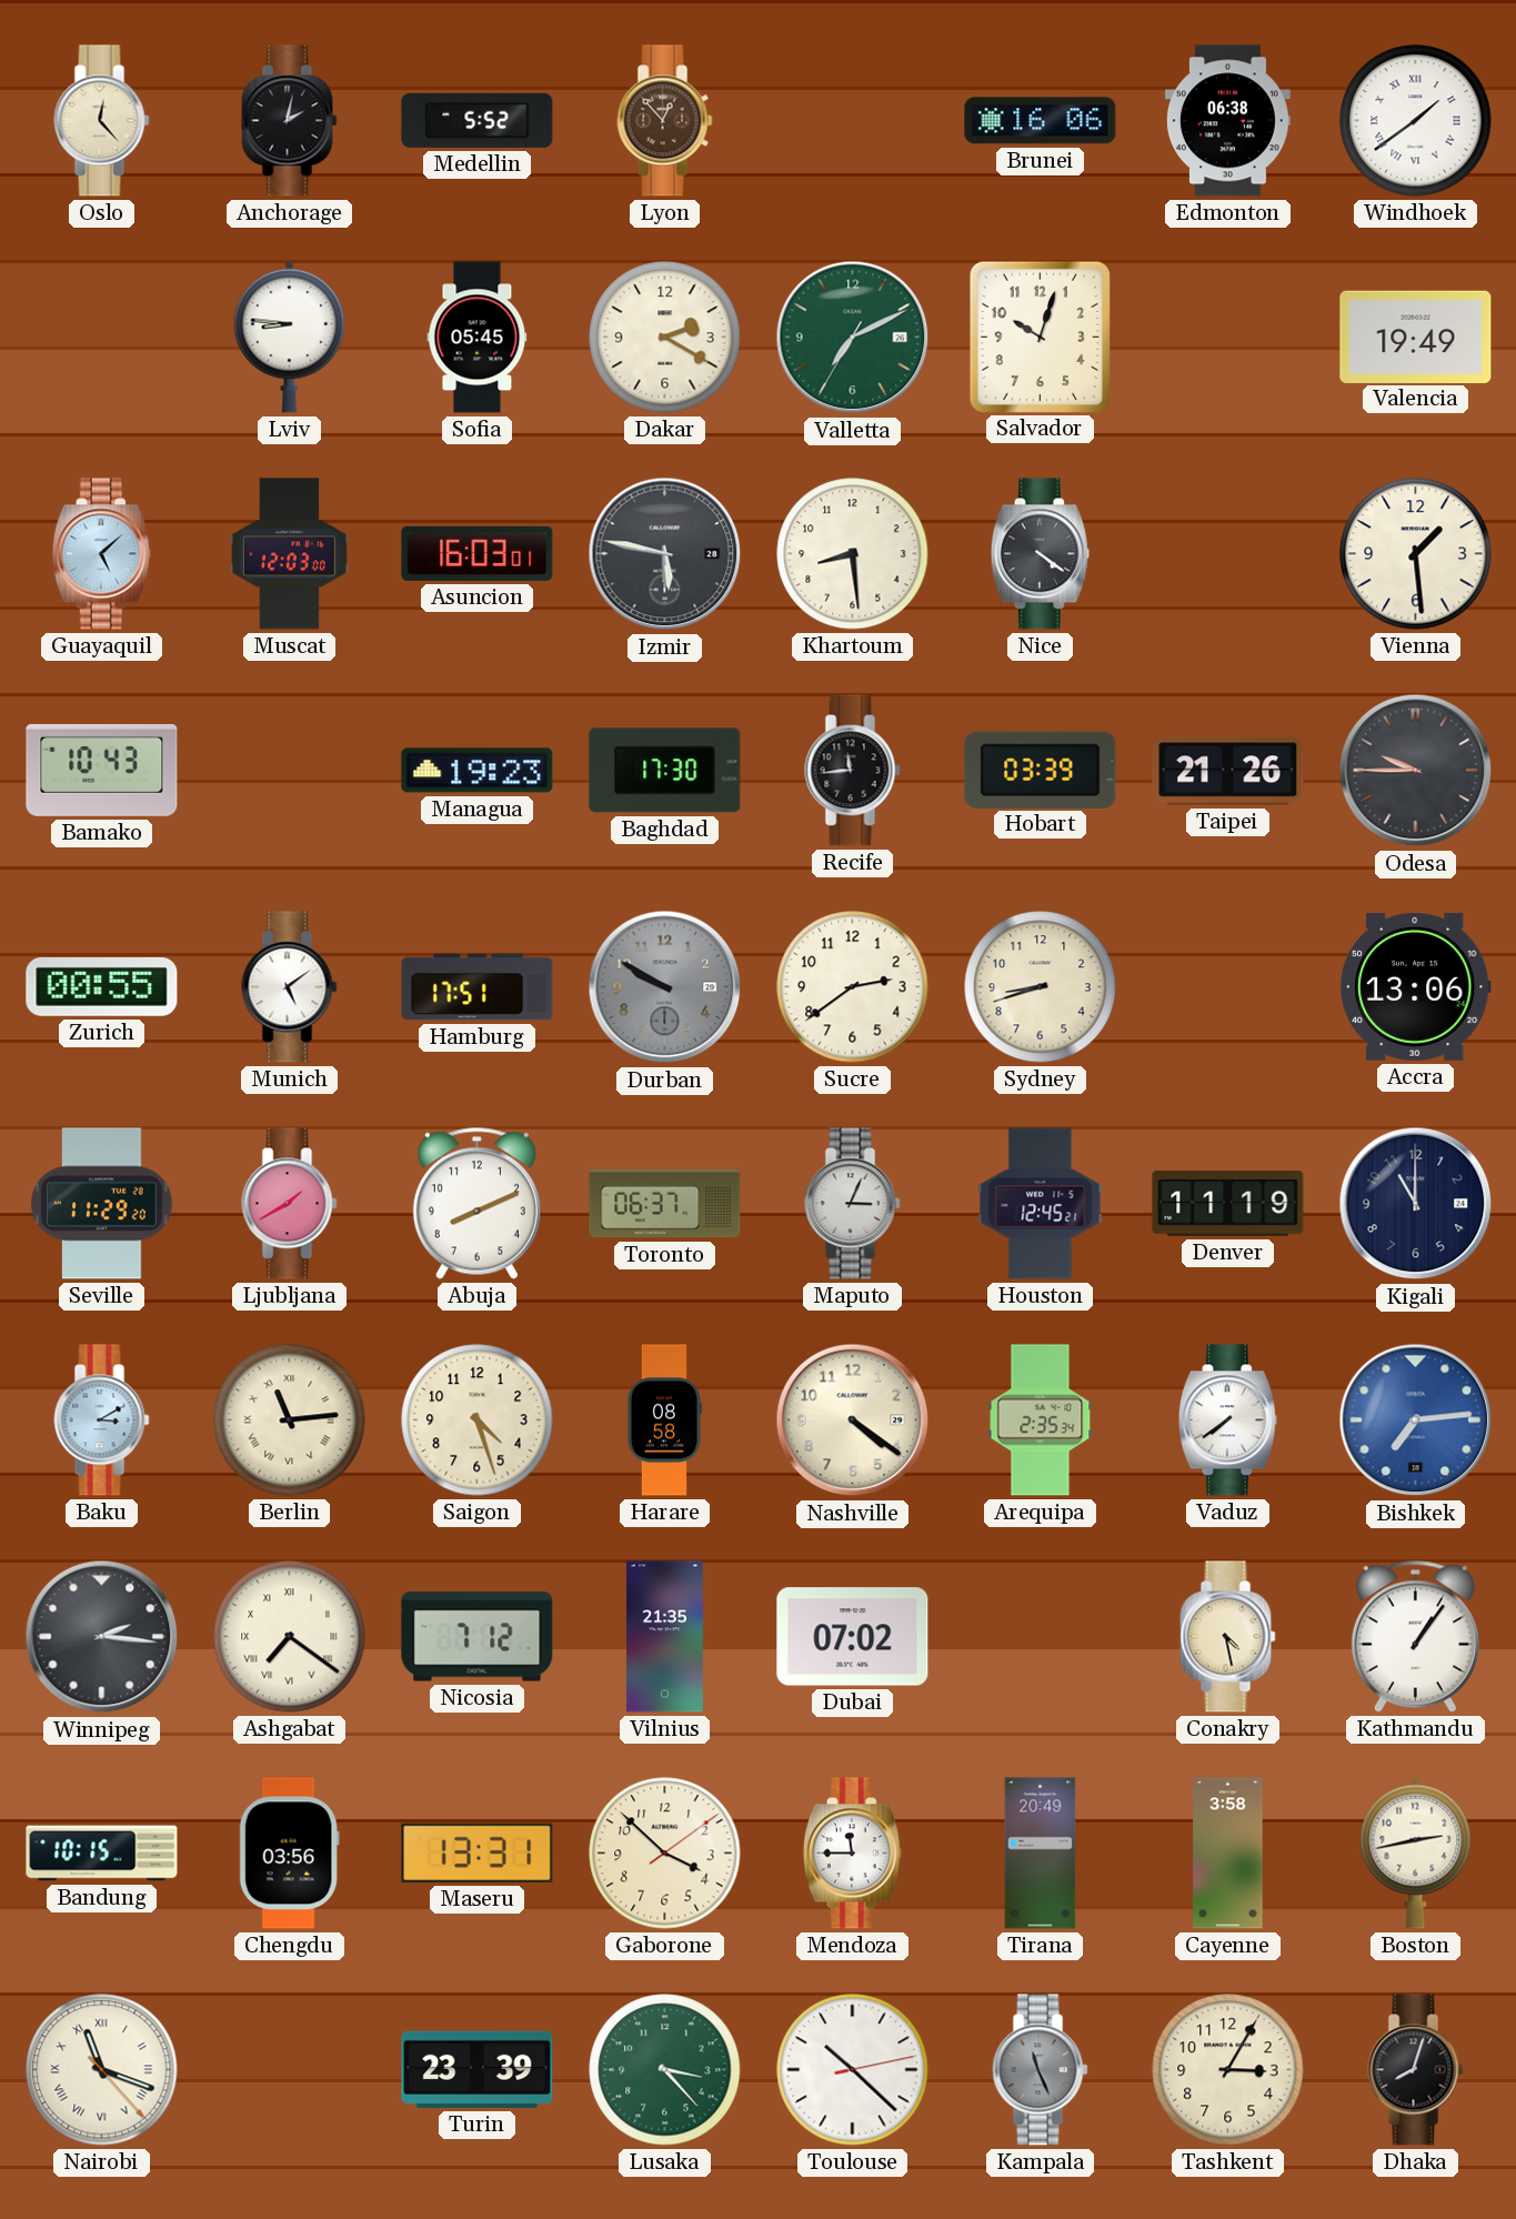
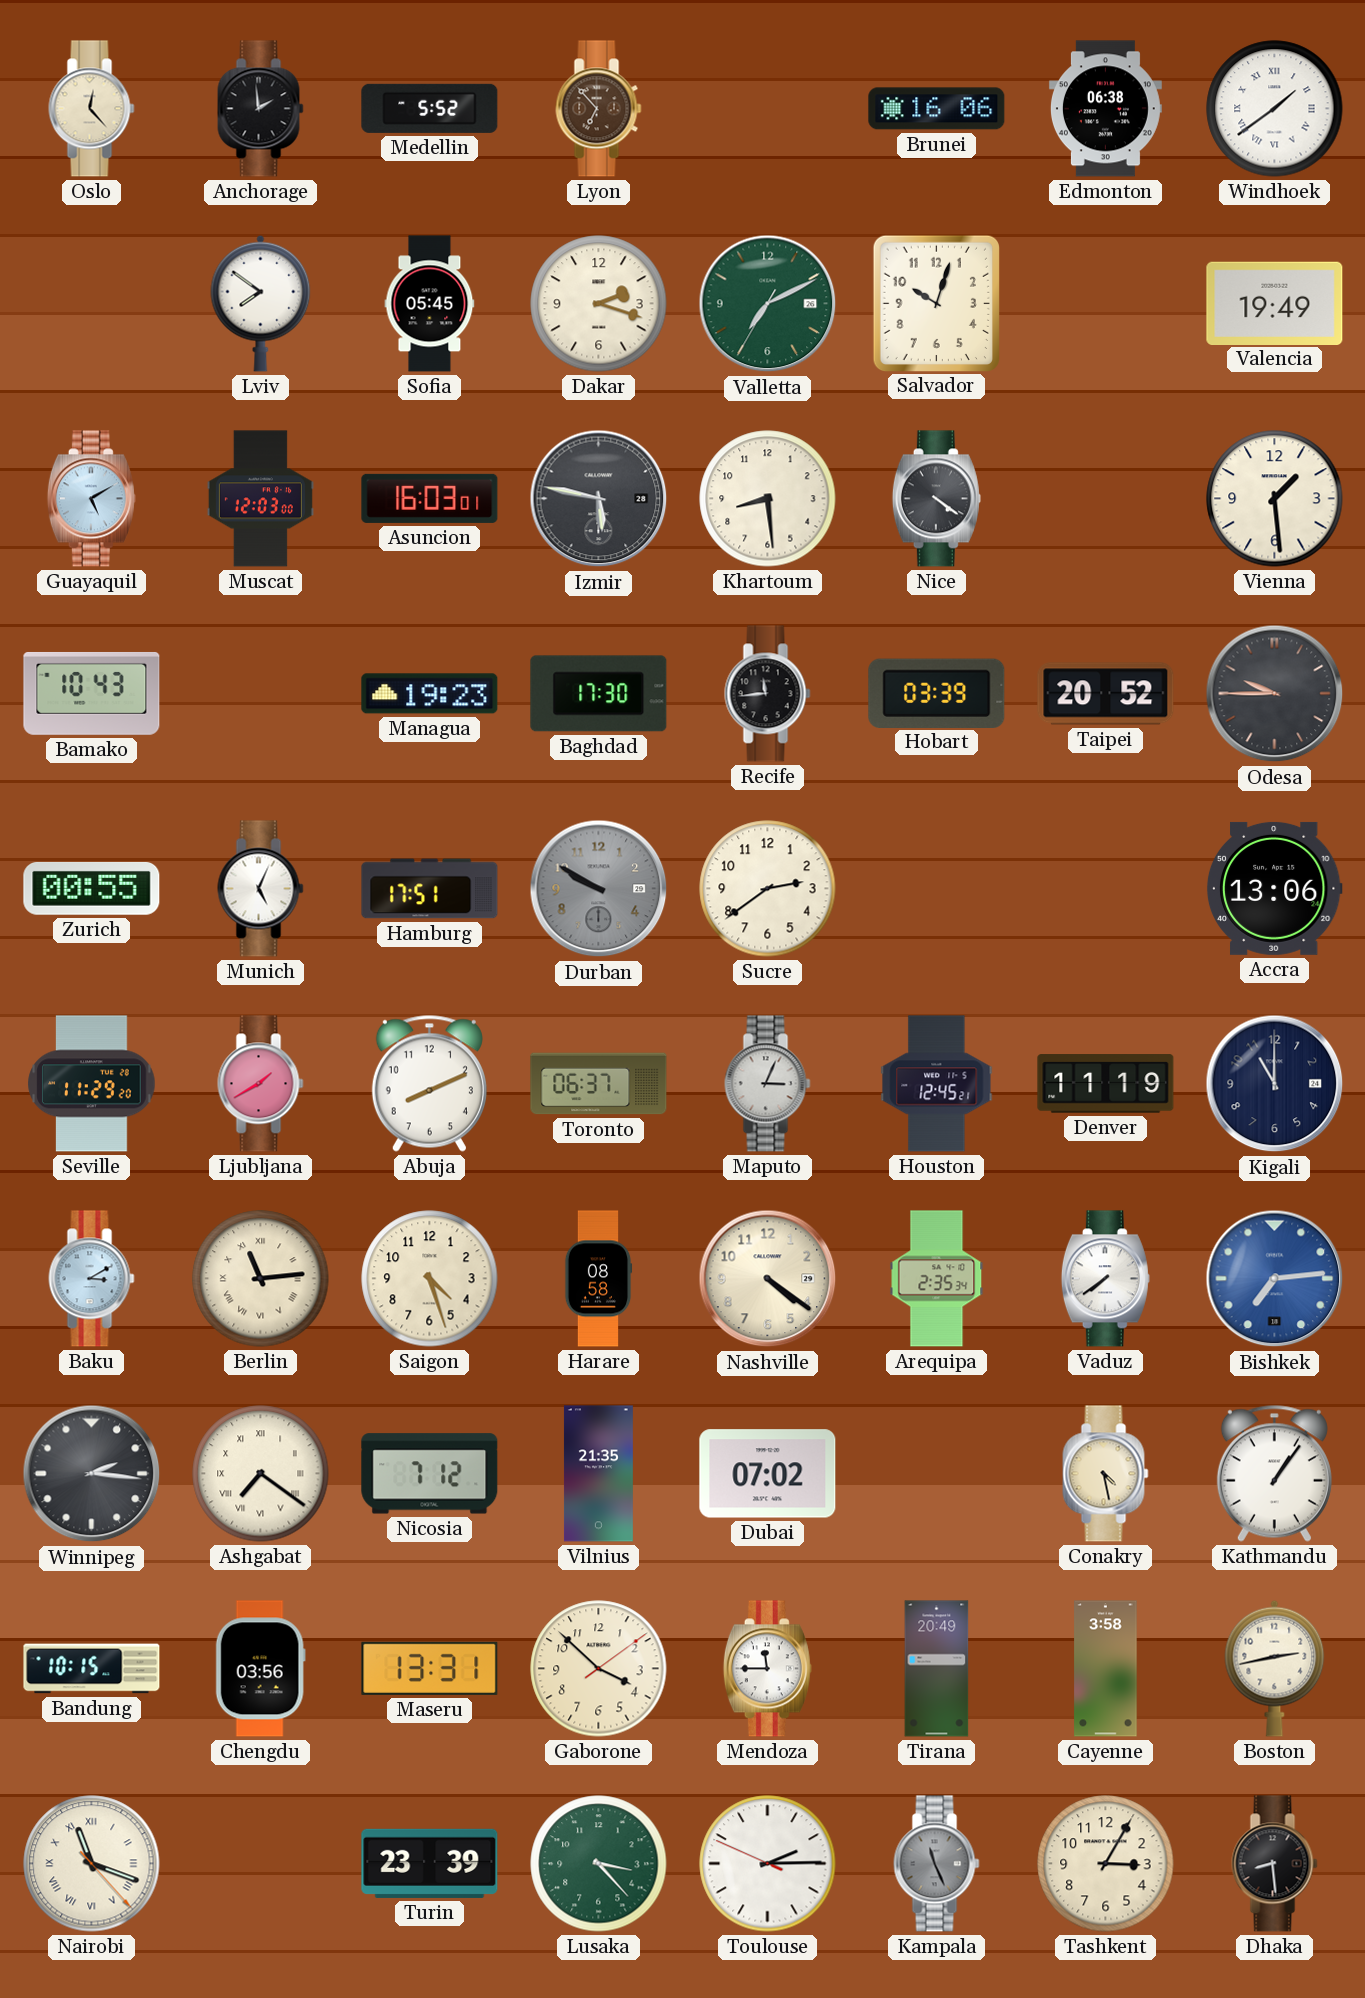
Anchorage: 2:02 -> 1:59
Lyon: 12:53 -> 6:53
Lviv: 8:46 -> 7:51
Dakar: 2:20 -> 2:18
Guayaquil: 5:08 -> 5:10
Taipei: 21:26 -> 20:52
Munich: 5:09 -> 5:04
Sydney: 8:42 -> none
Toulouse: 10:22 -> 2:14
Dhaka: 8:03 -> 8:29
